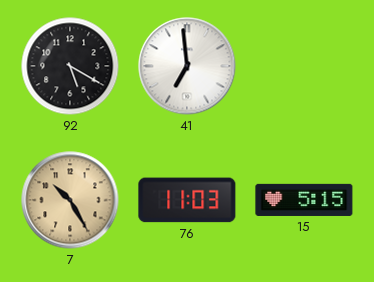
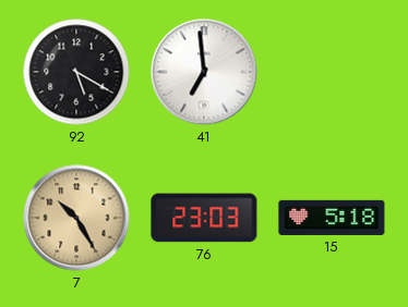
76: 11:03 -> 23:03
15: 5:15 -> 5:18
